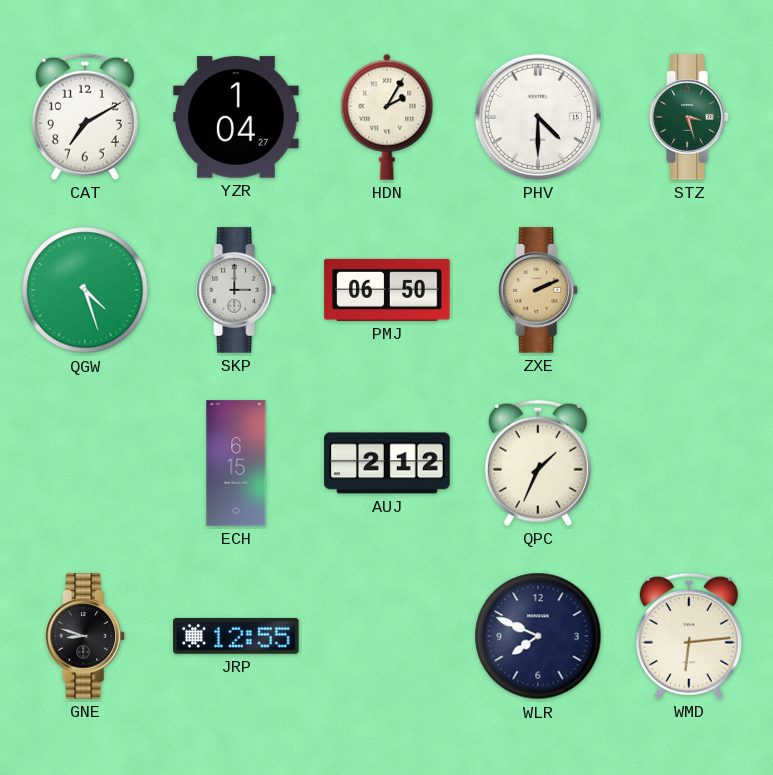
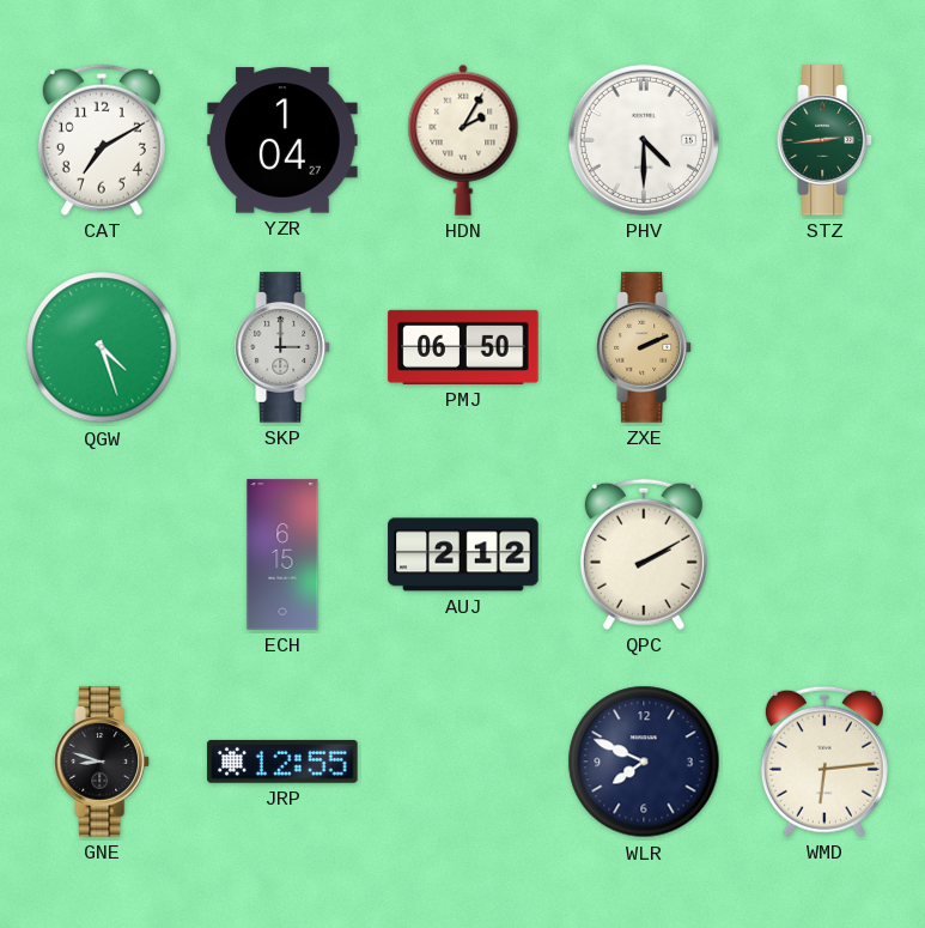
STZ: 3:27 -> 2:44
QPC: 1:34 -> 2:10
